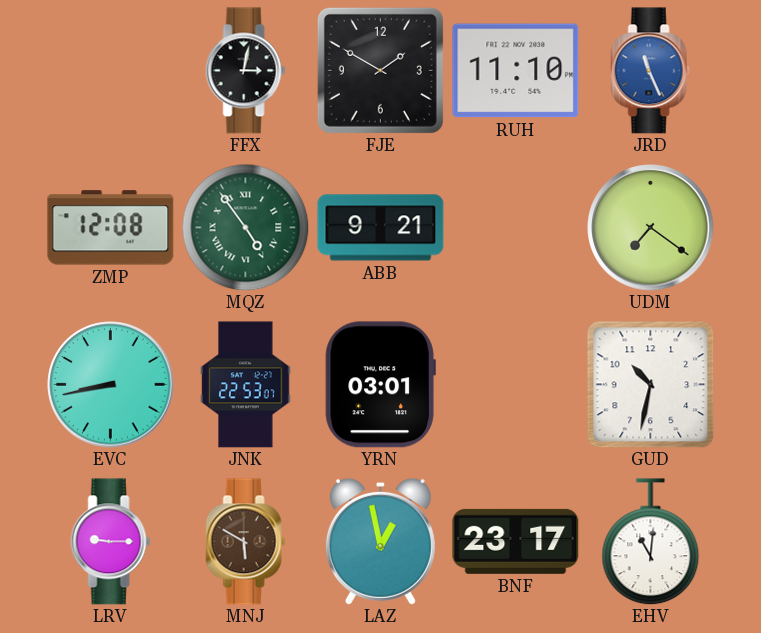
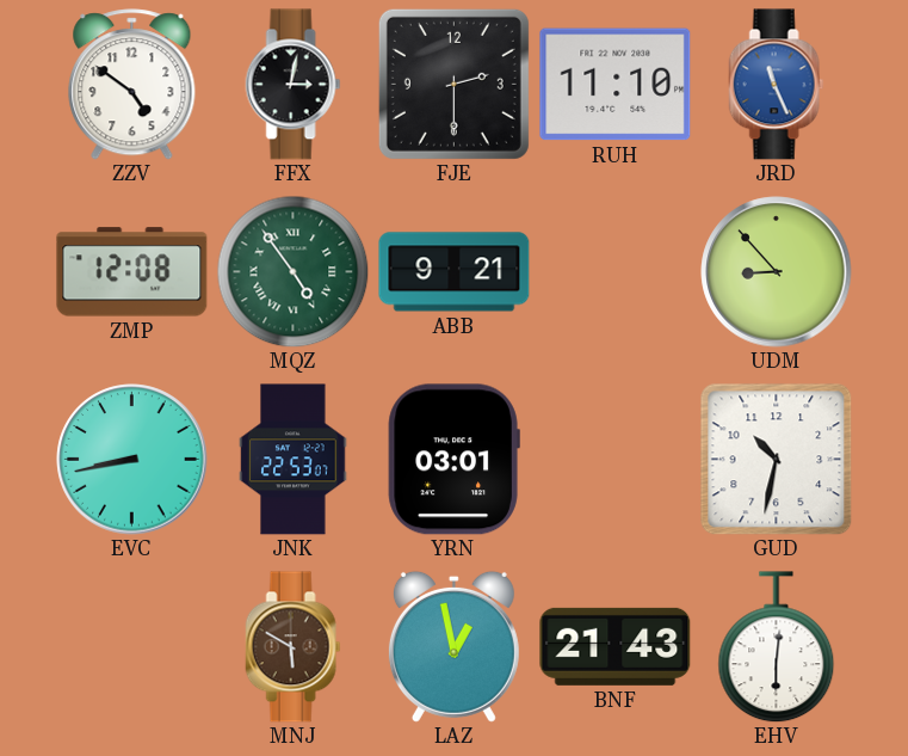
ZZV: none -> 4:51
FJE: 1:50 -> 2:30
UDM: 7:21 -> 8:53
LRV: 9:15 -> none
BNF: 23:17 -> 21:43
EHV: 11:01 -> 6:01
